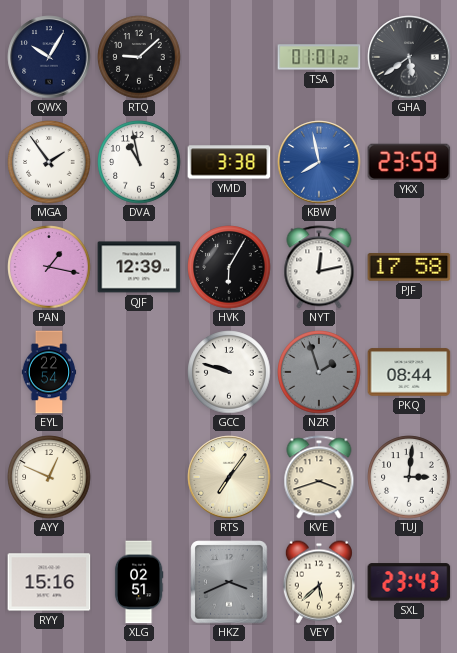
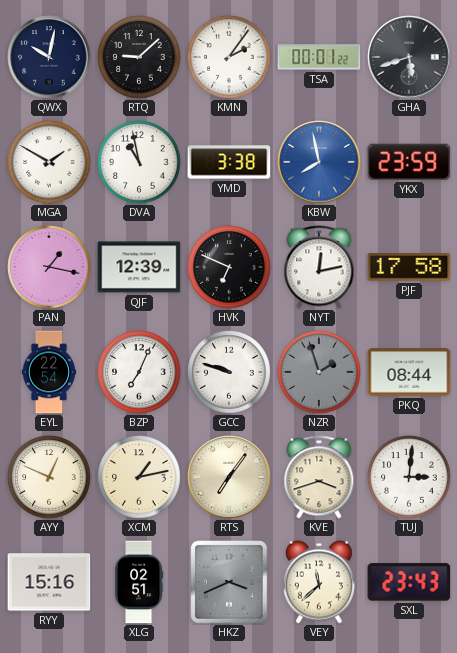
QWX: 10:05 -> 10:02
KMN: none -> 2:06
TSA: 01:01 -> 00:01
GHA: 5:39 -> 5:42
MGA: 1:54 -> 1:50
HVK: 6:05 -> 6:49
BZP: none -> 7:04
XCM: none -> 1:13
VEY: 5:38 -> 11:38
